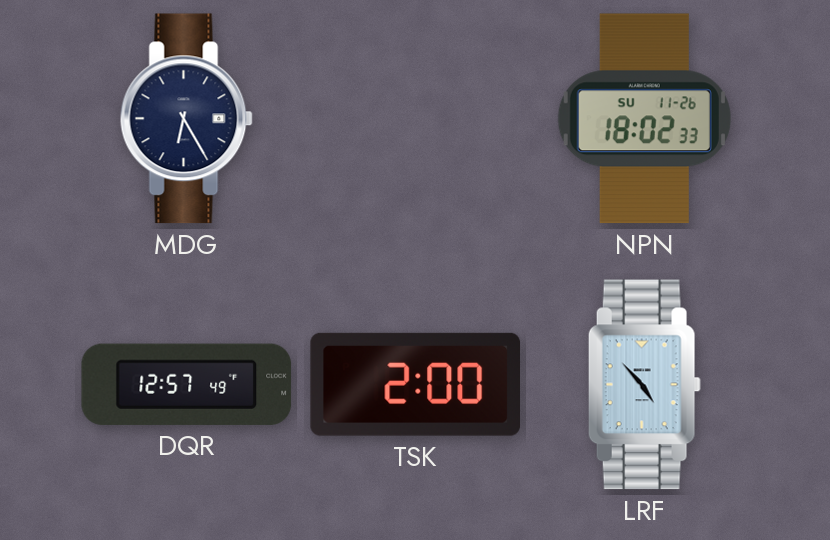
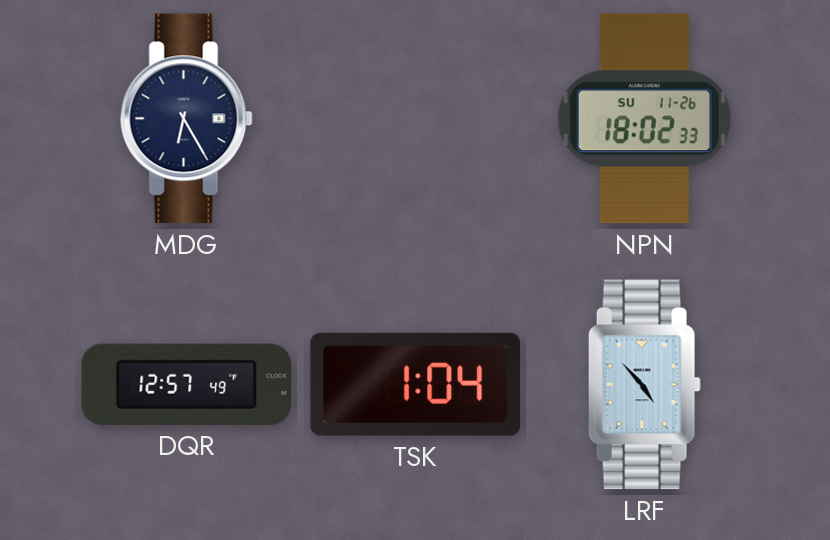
TSK: 2:00 -> 1:04
